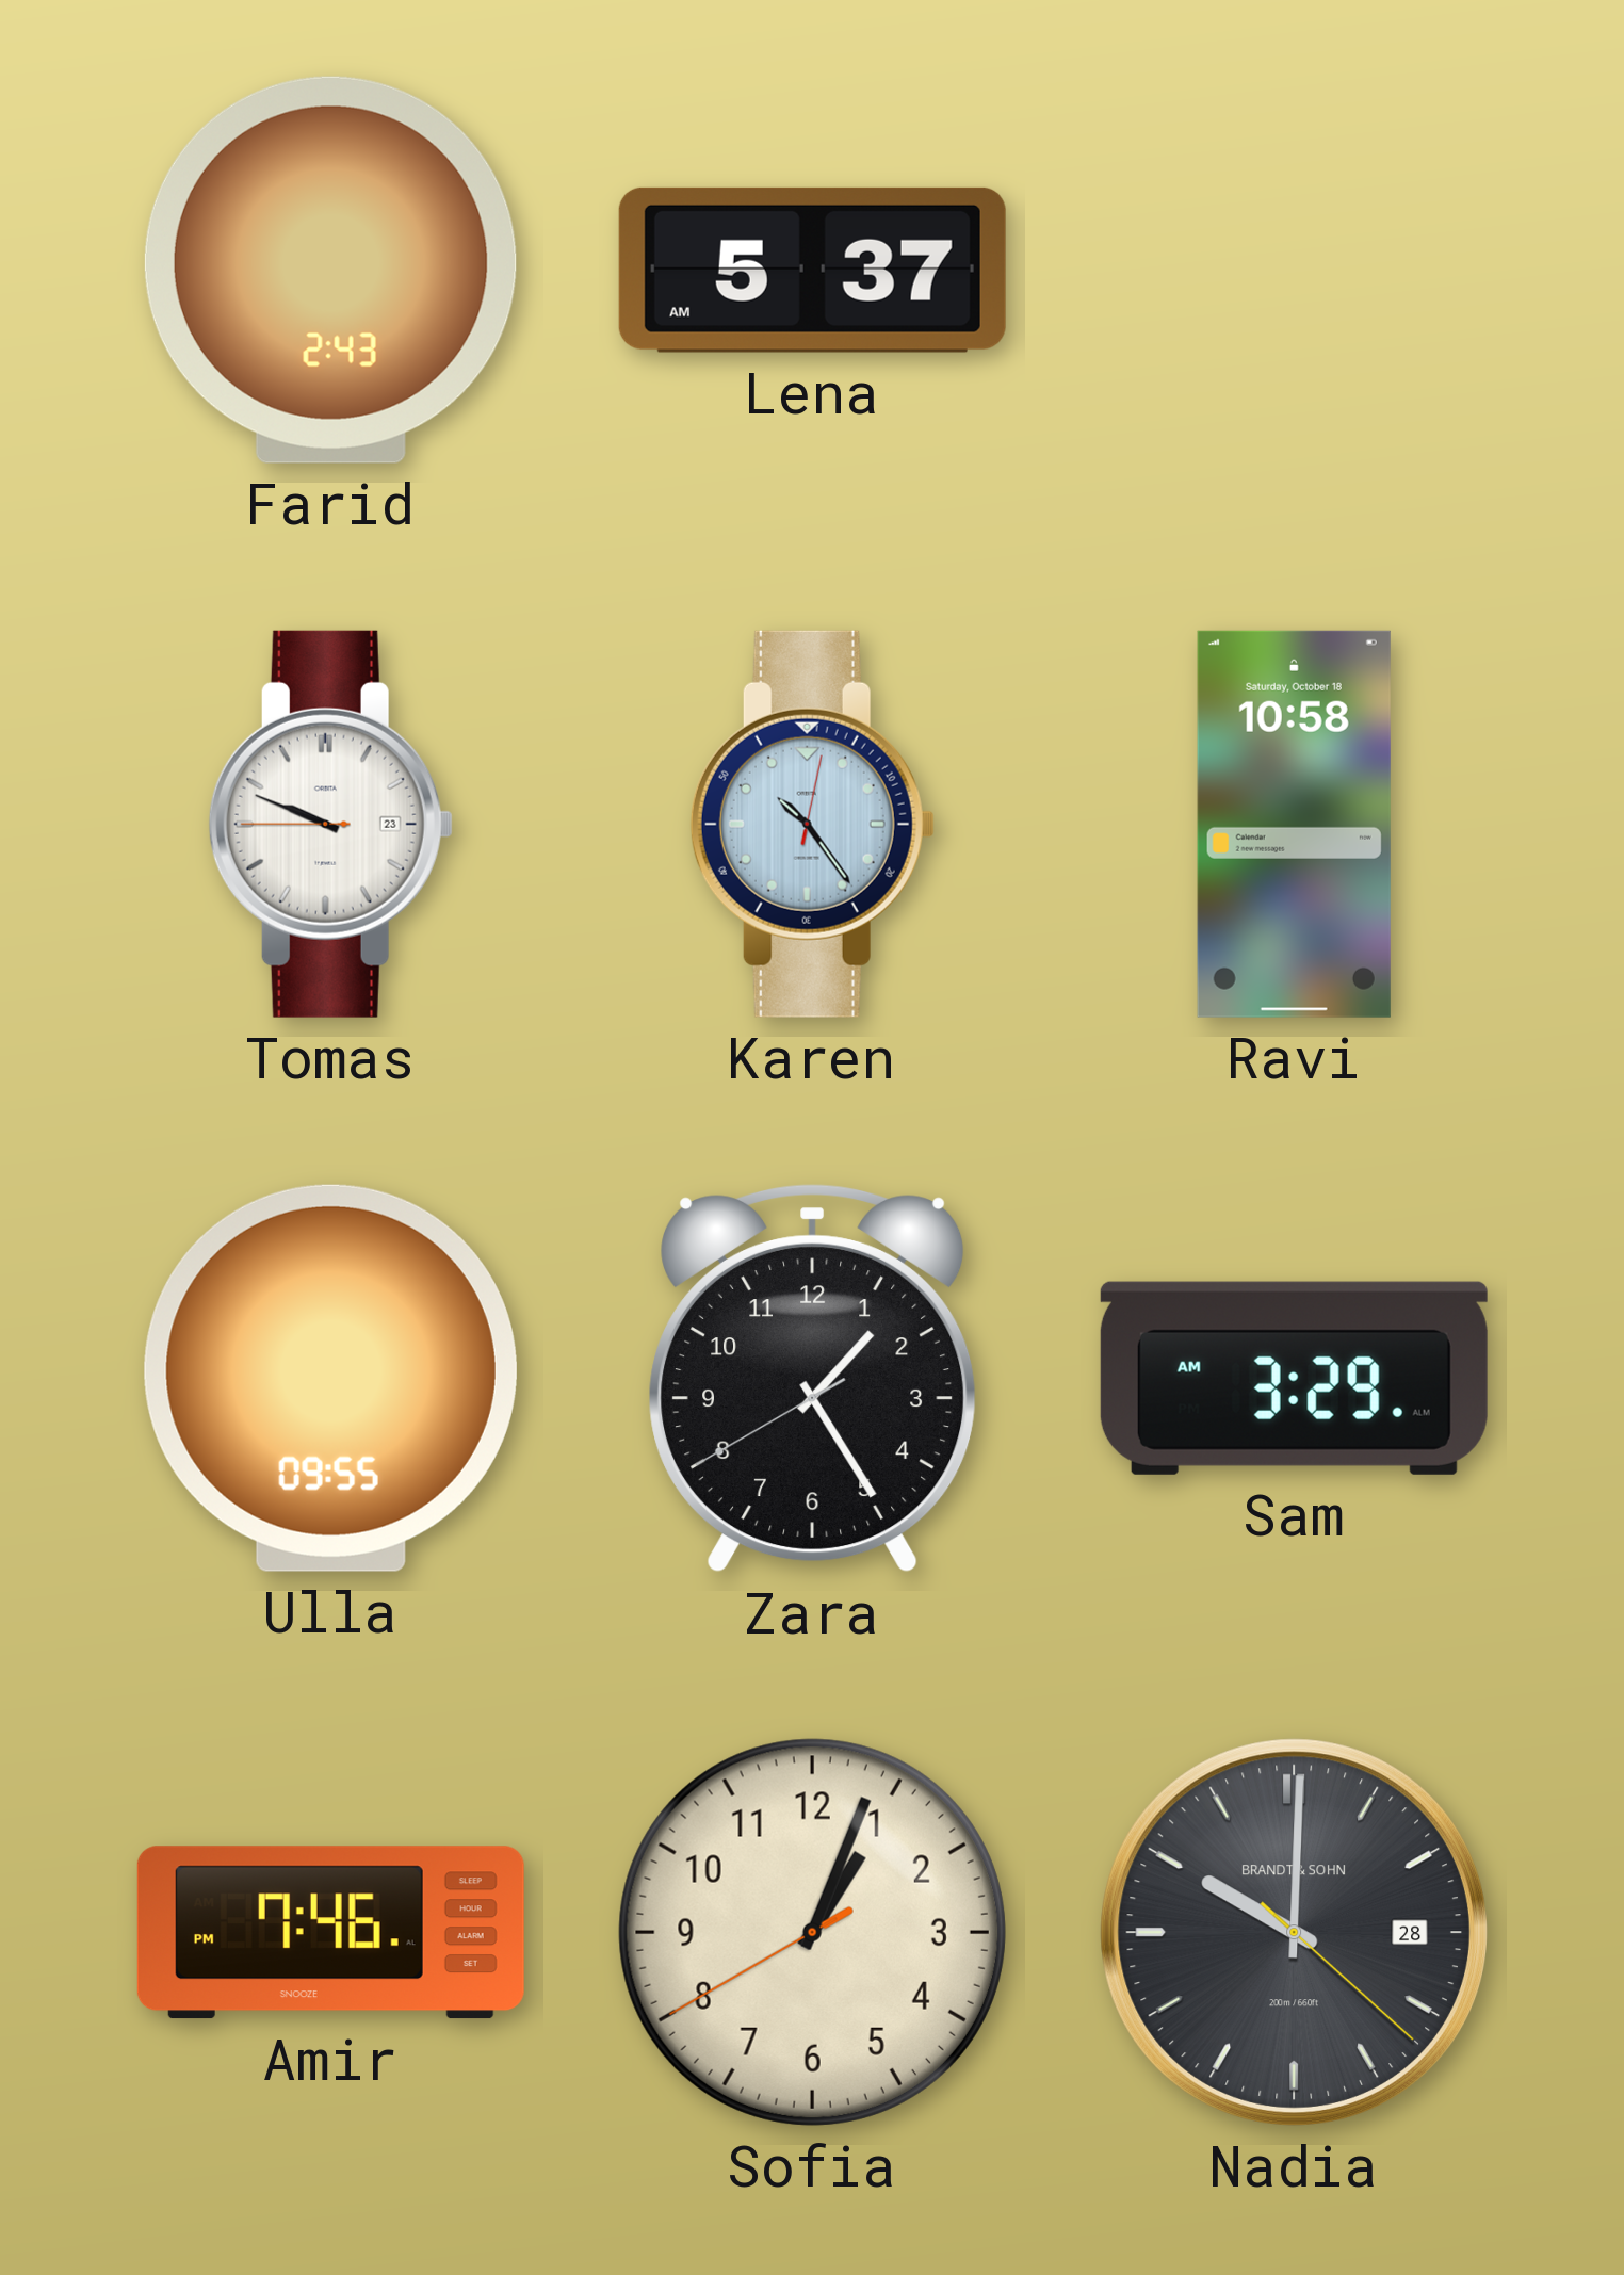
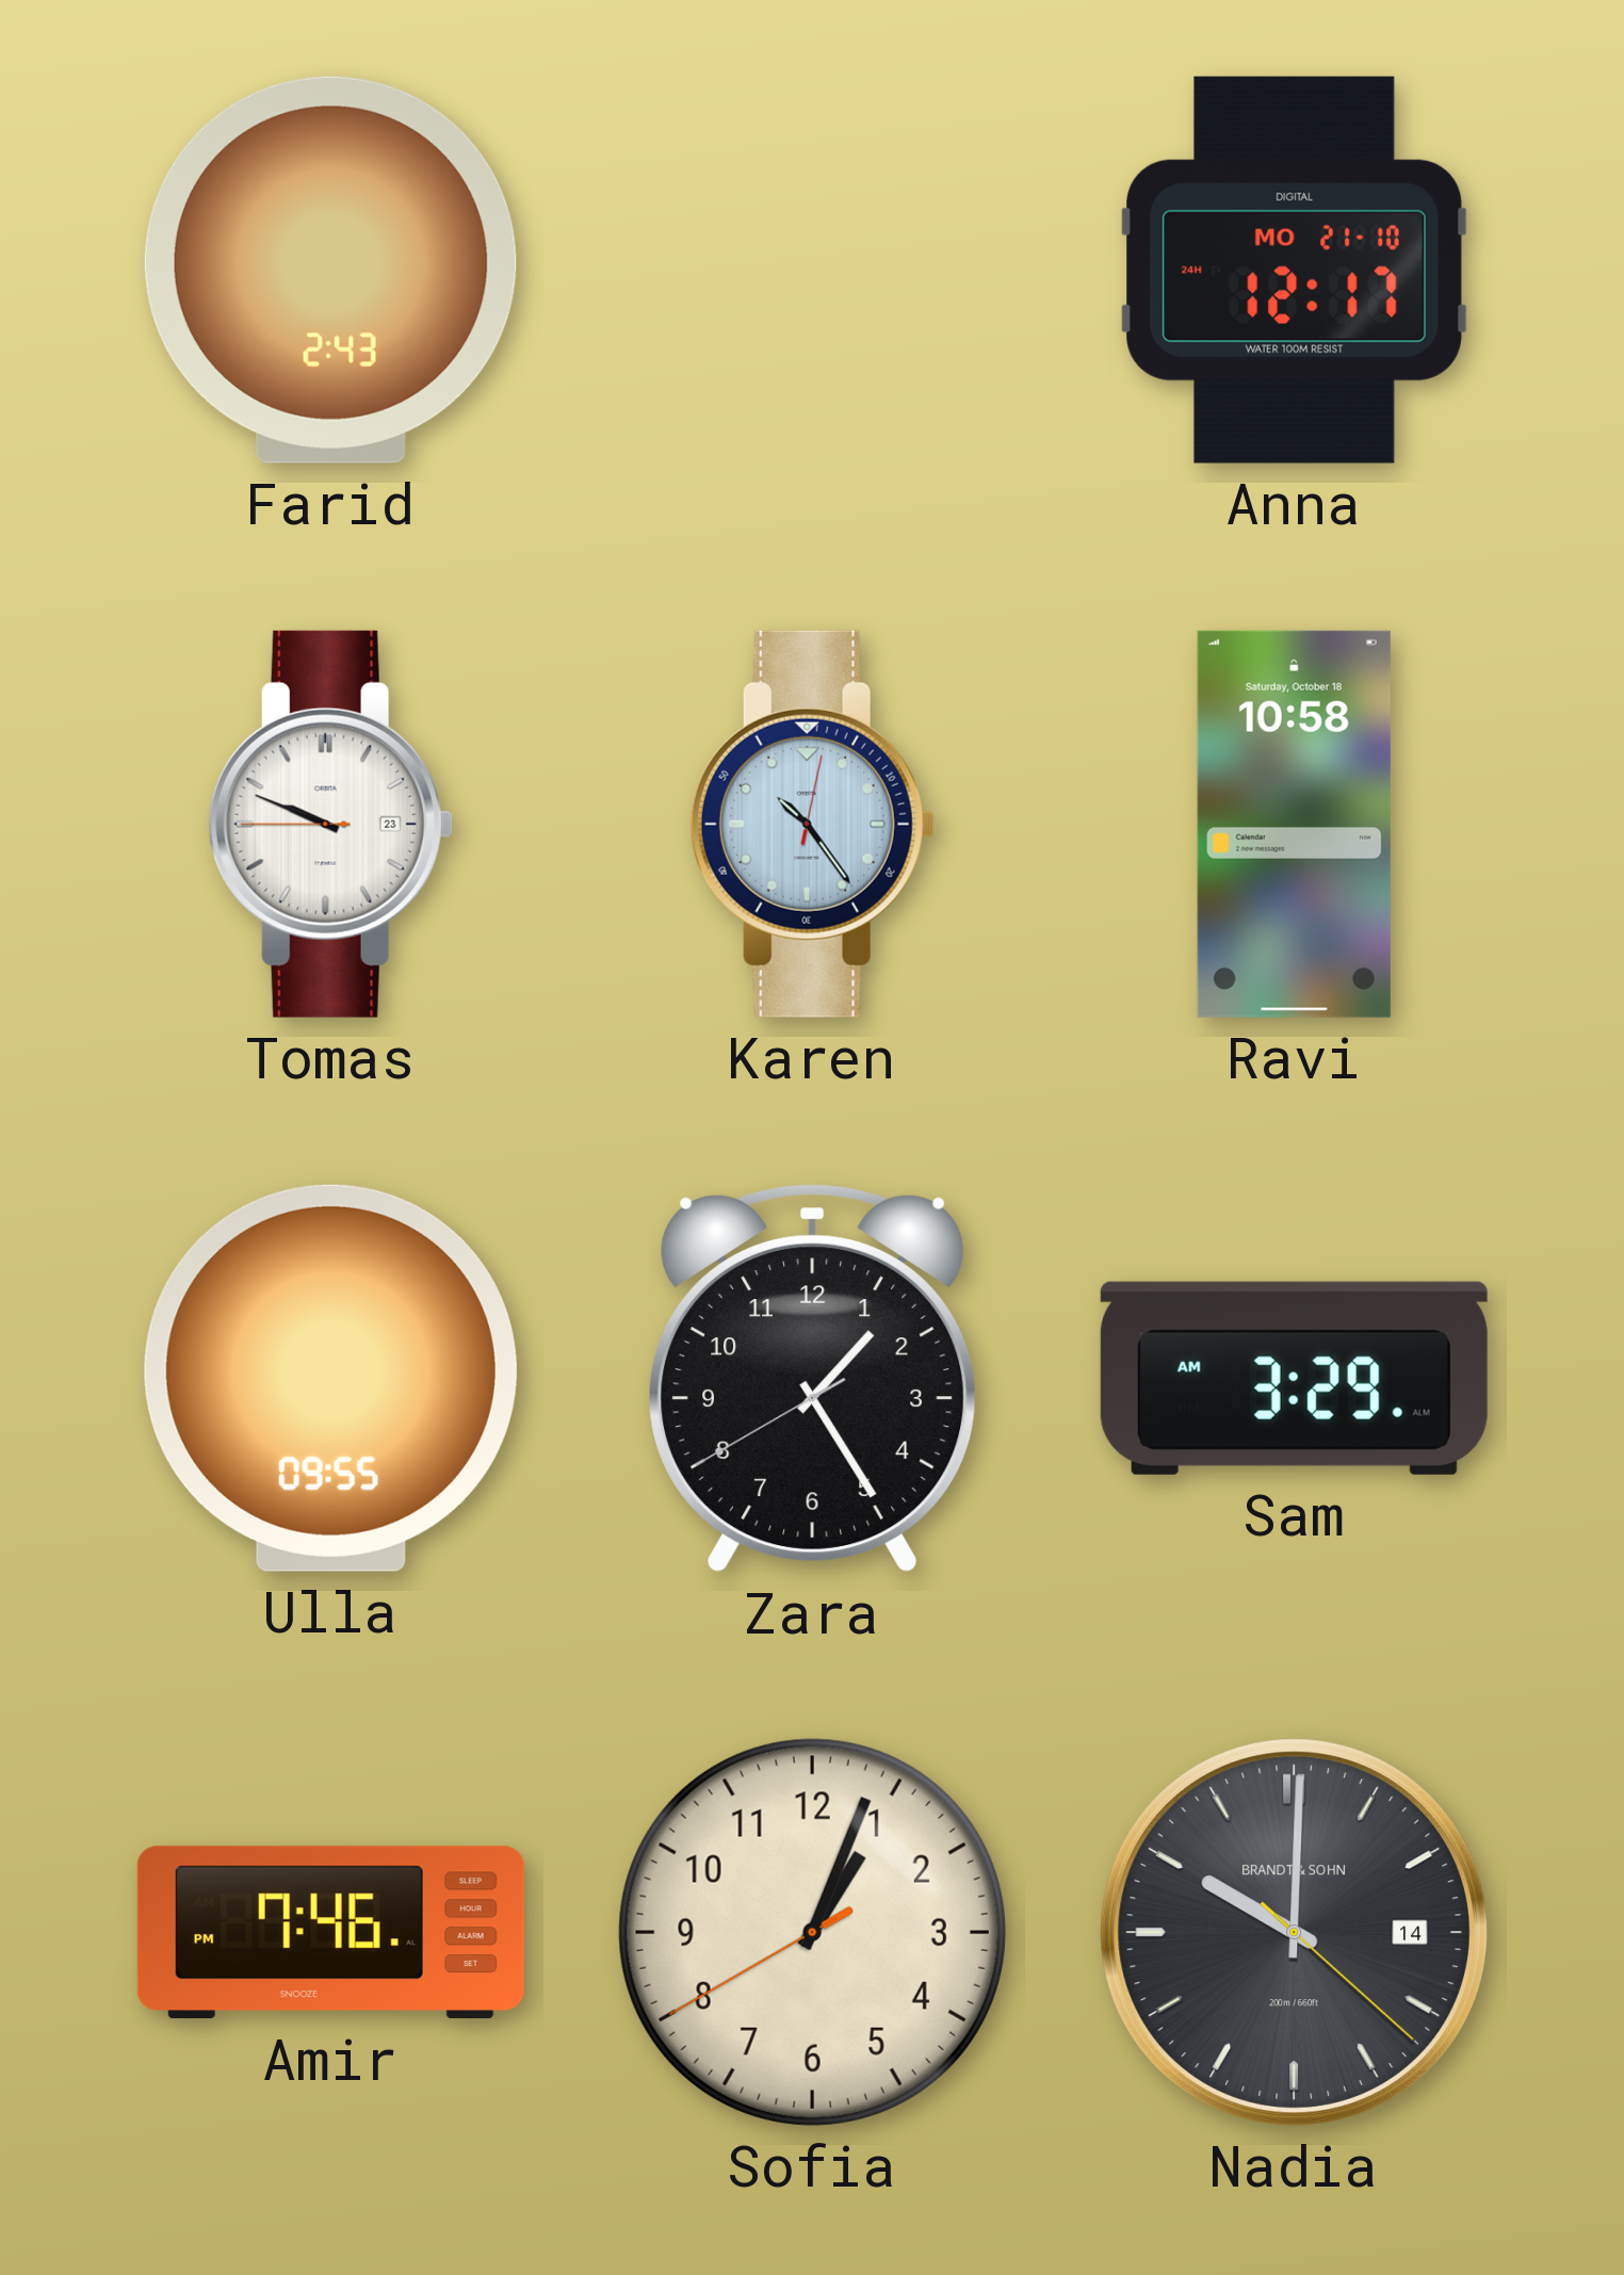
Lena: 5:37 -> none
Anna: none -> 12:17
Nadia date: 28 -> 14
